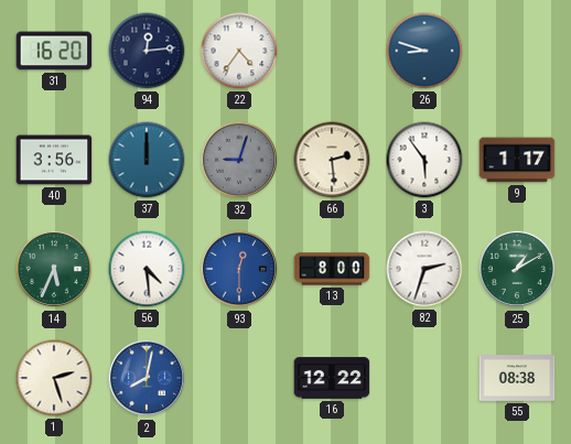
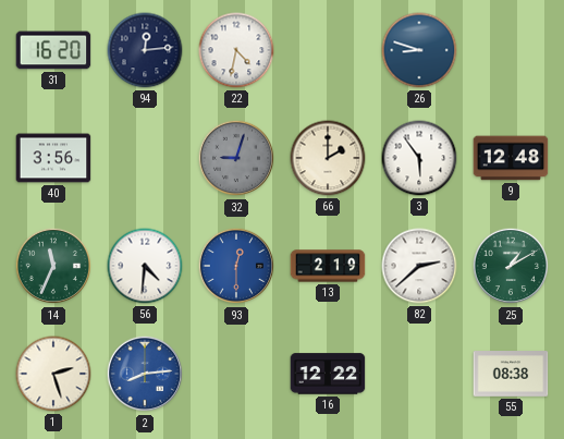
22: 4:36 -> 4:32
37: 12:00 -> none
66: 2:29 -> 2:00
9: 1:17 -> 12:48
14: 5:34 -> 11:34
56: 4:29 -> 4:31
13: 8:00 -> 2:19
82: 2:33 -> 2:38
2: 8:02 -> 8:14
